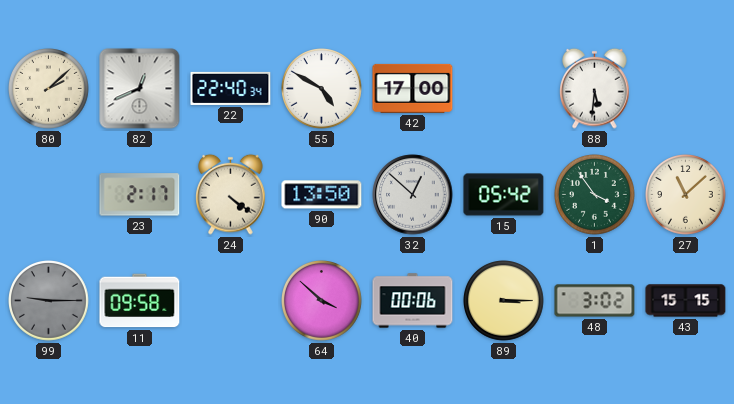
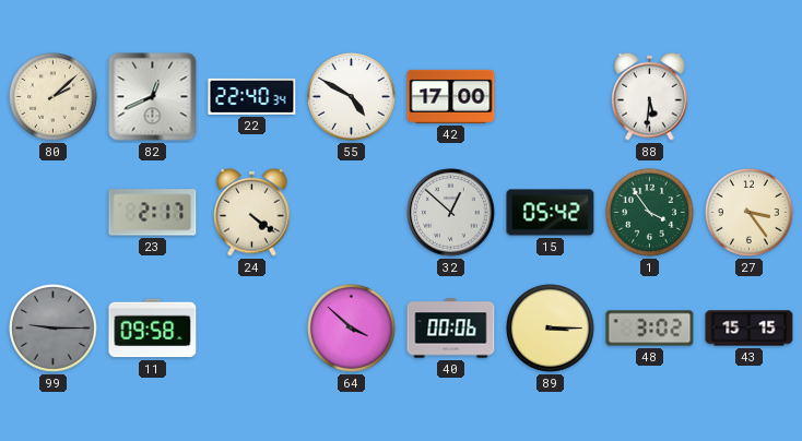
90: 13:50 -> none
27: 11:08 -> 3:24
